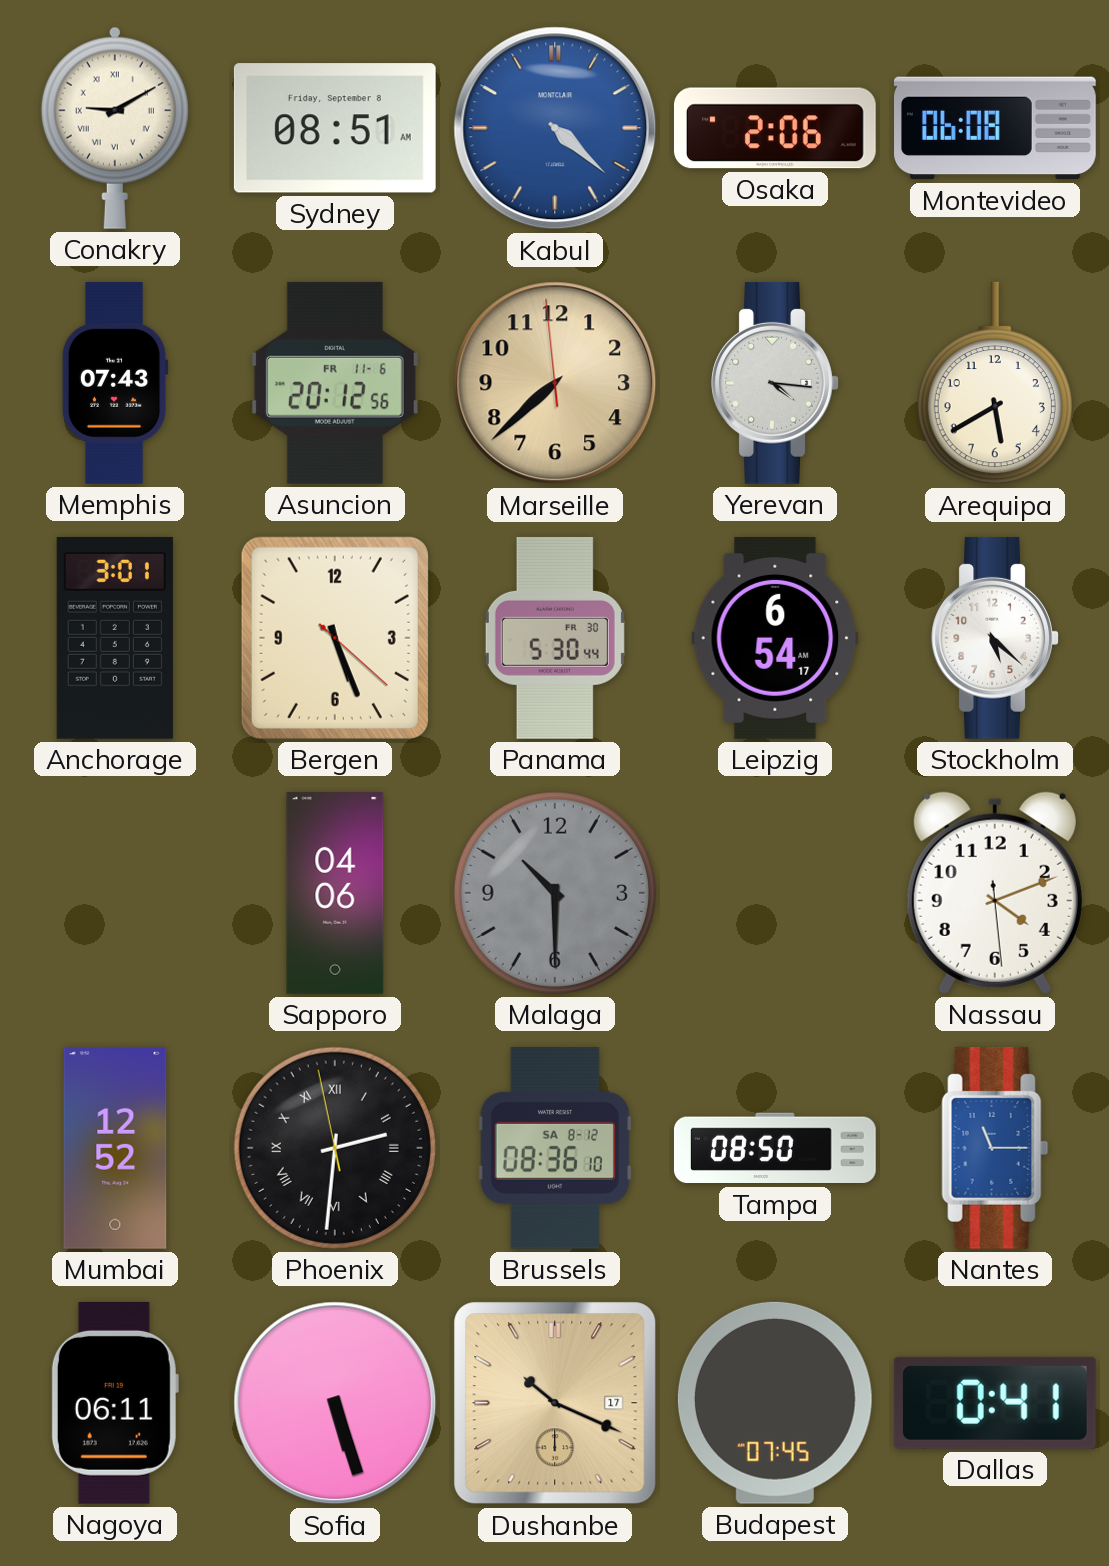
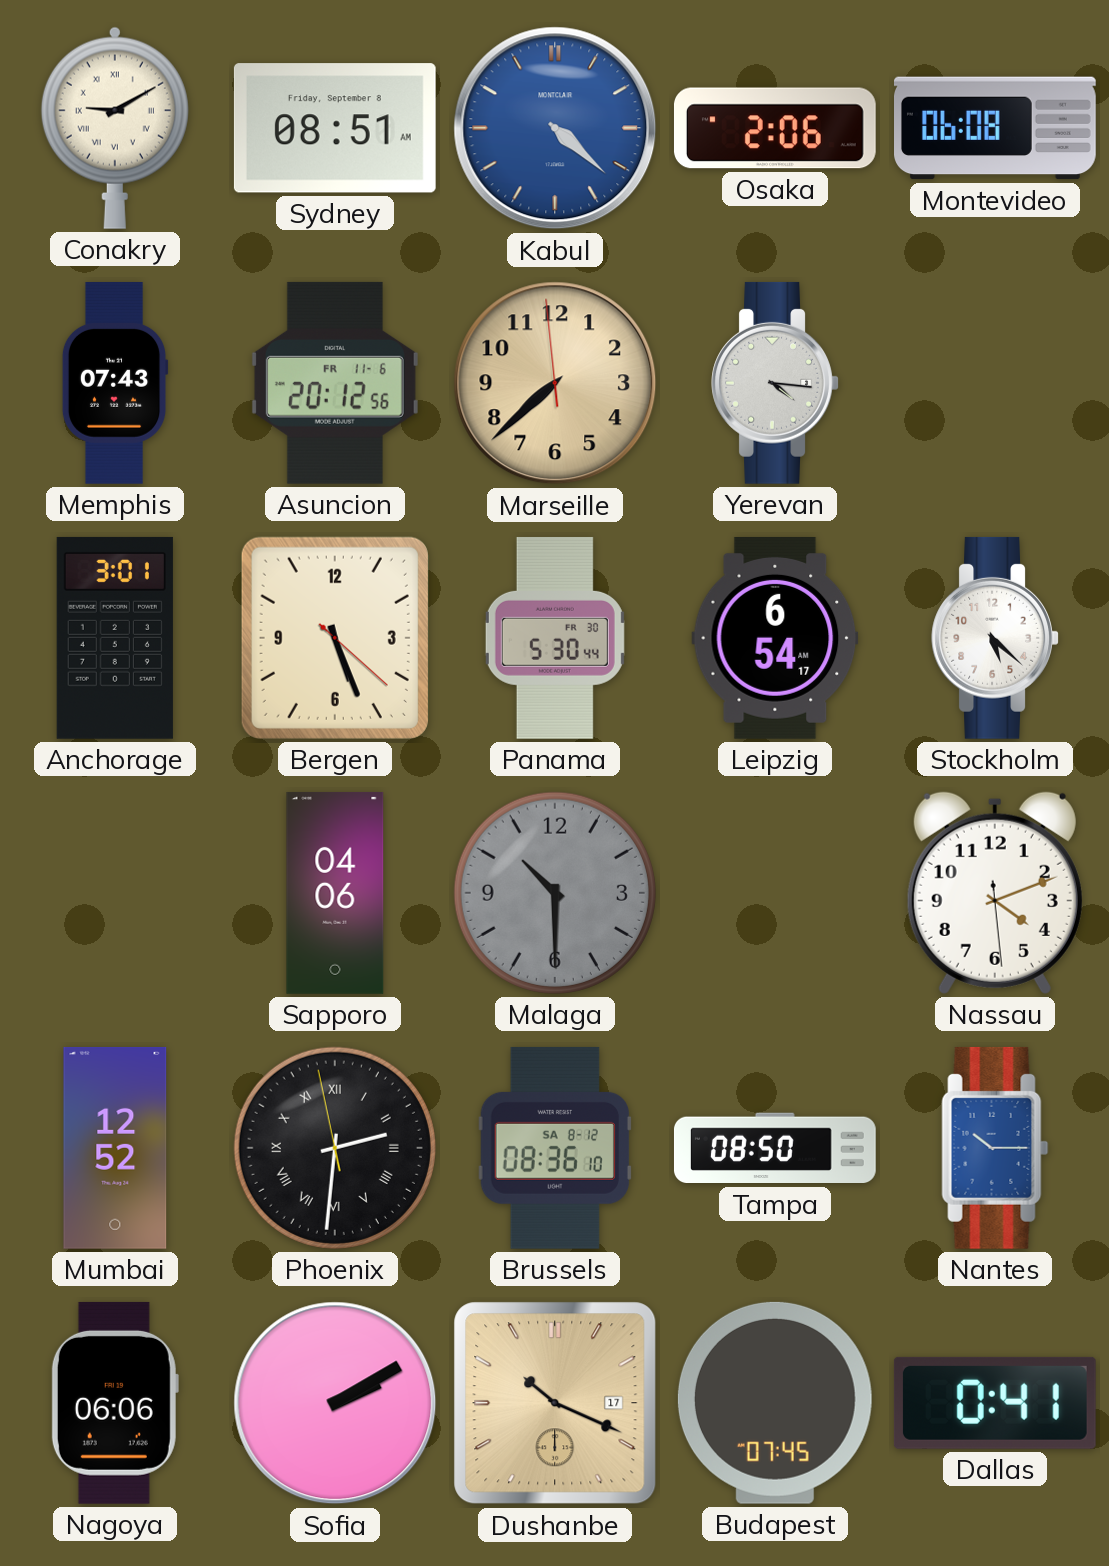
Arequipa: 5:40 -> none
Nantes: 11:15 -> 10:15
Nagoya: 06:11 -> 06:06
Sofia: 5:27 -> 2:10
